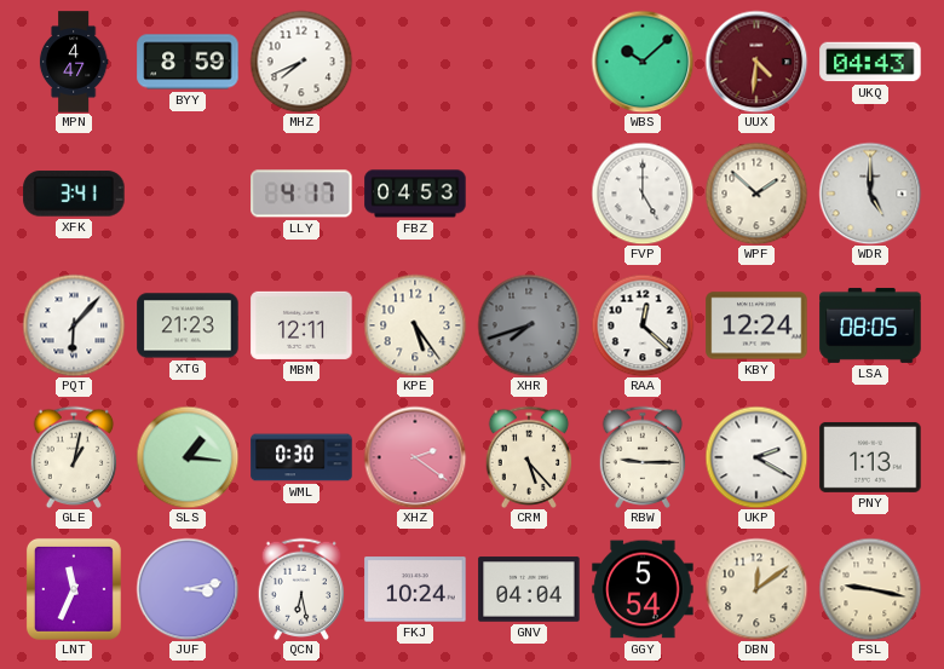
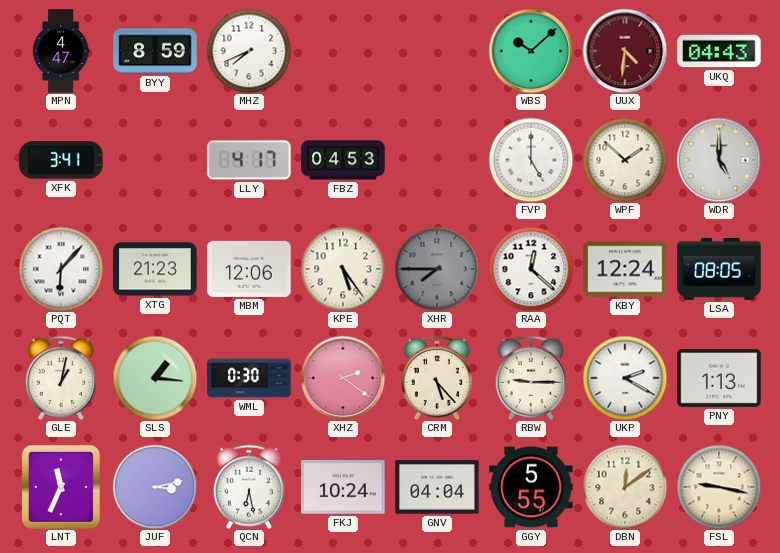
MBM: 12:11 -> 12:06
XHR: 7:42 -> 7:45
GGY: 5:54 -> 5:55
